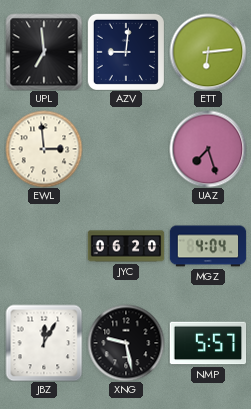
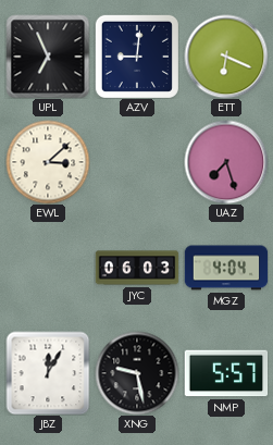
UPL: 6:59 -> 6:56
ETT: 6:14 -> 6:19
EWL: 2:59 -> 3:08
JYC: 06:20 -> 06:03
